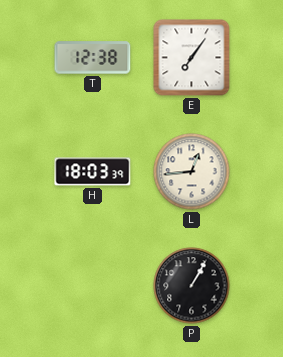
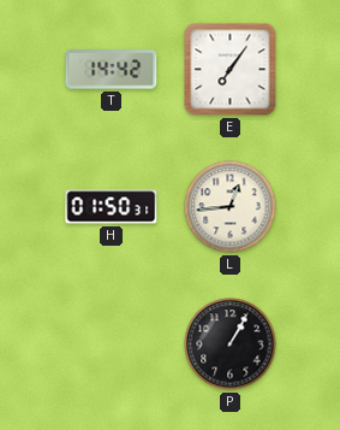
T: 12:38 -> 14:42
H: 18:03 -> 01:50
